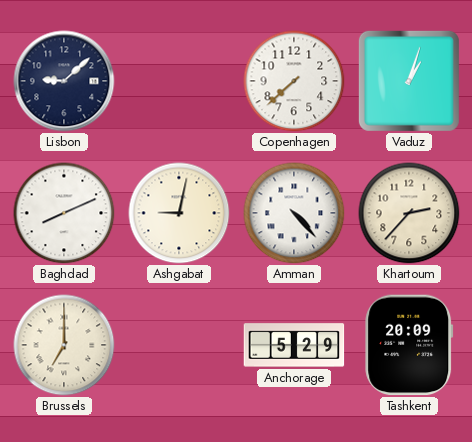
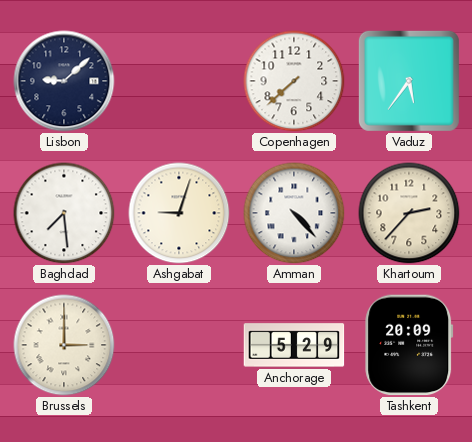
Vaduz: 1:03 -> 5:36
Baghdad: 8:11 -> 7:29
Ashgabat: 9:02 -> 9:03
Brussels: 7:00 -> 3:00
